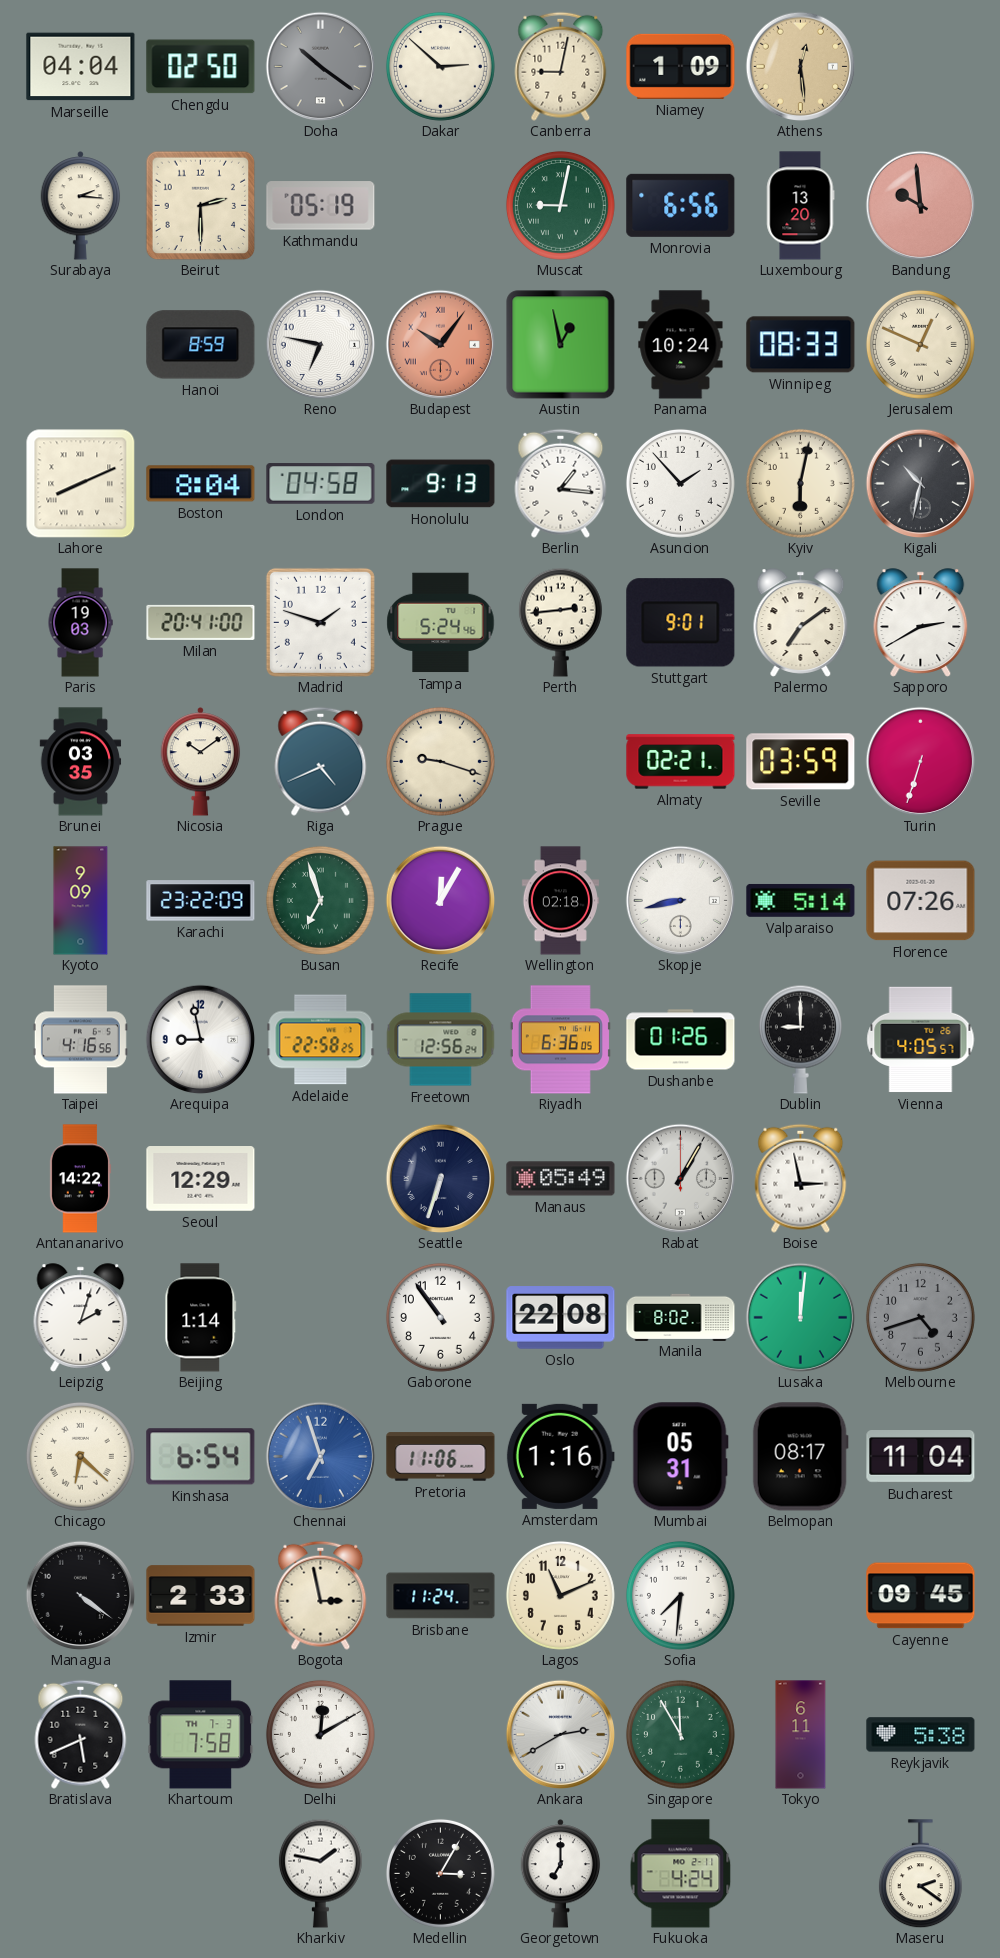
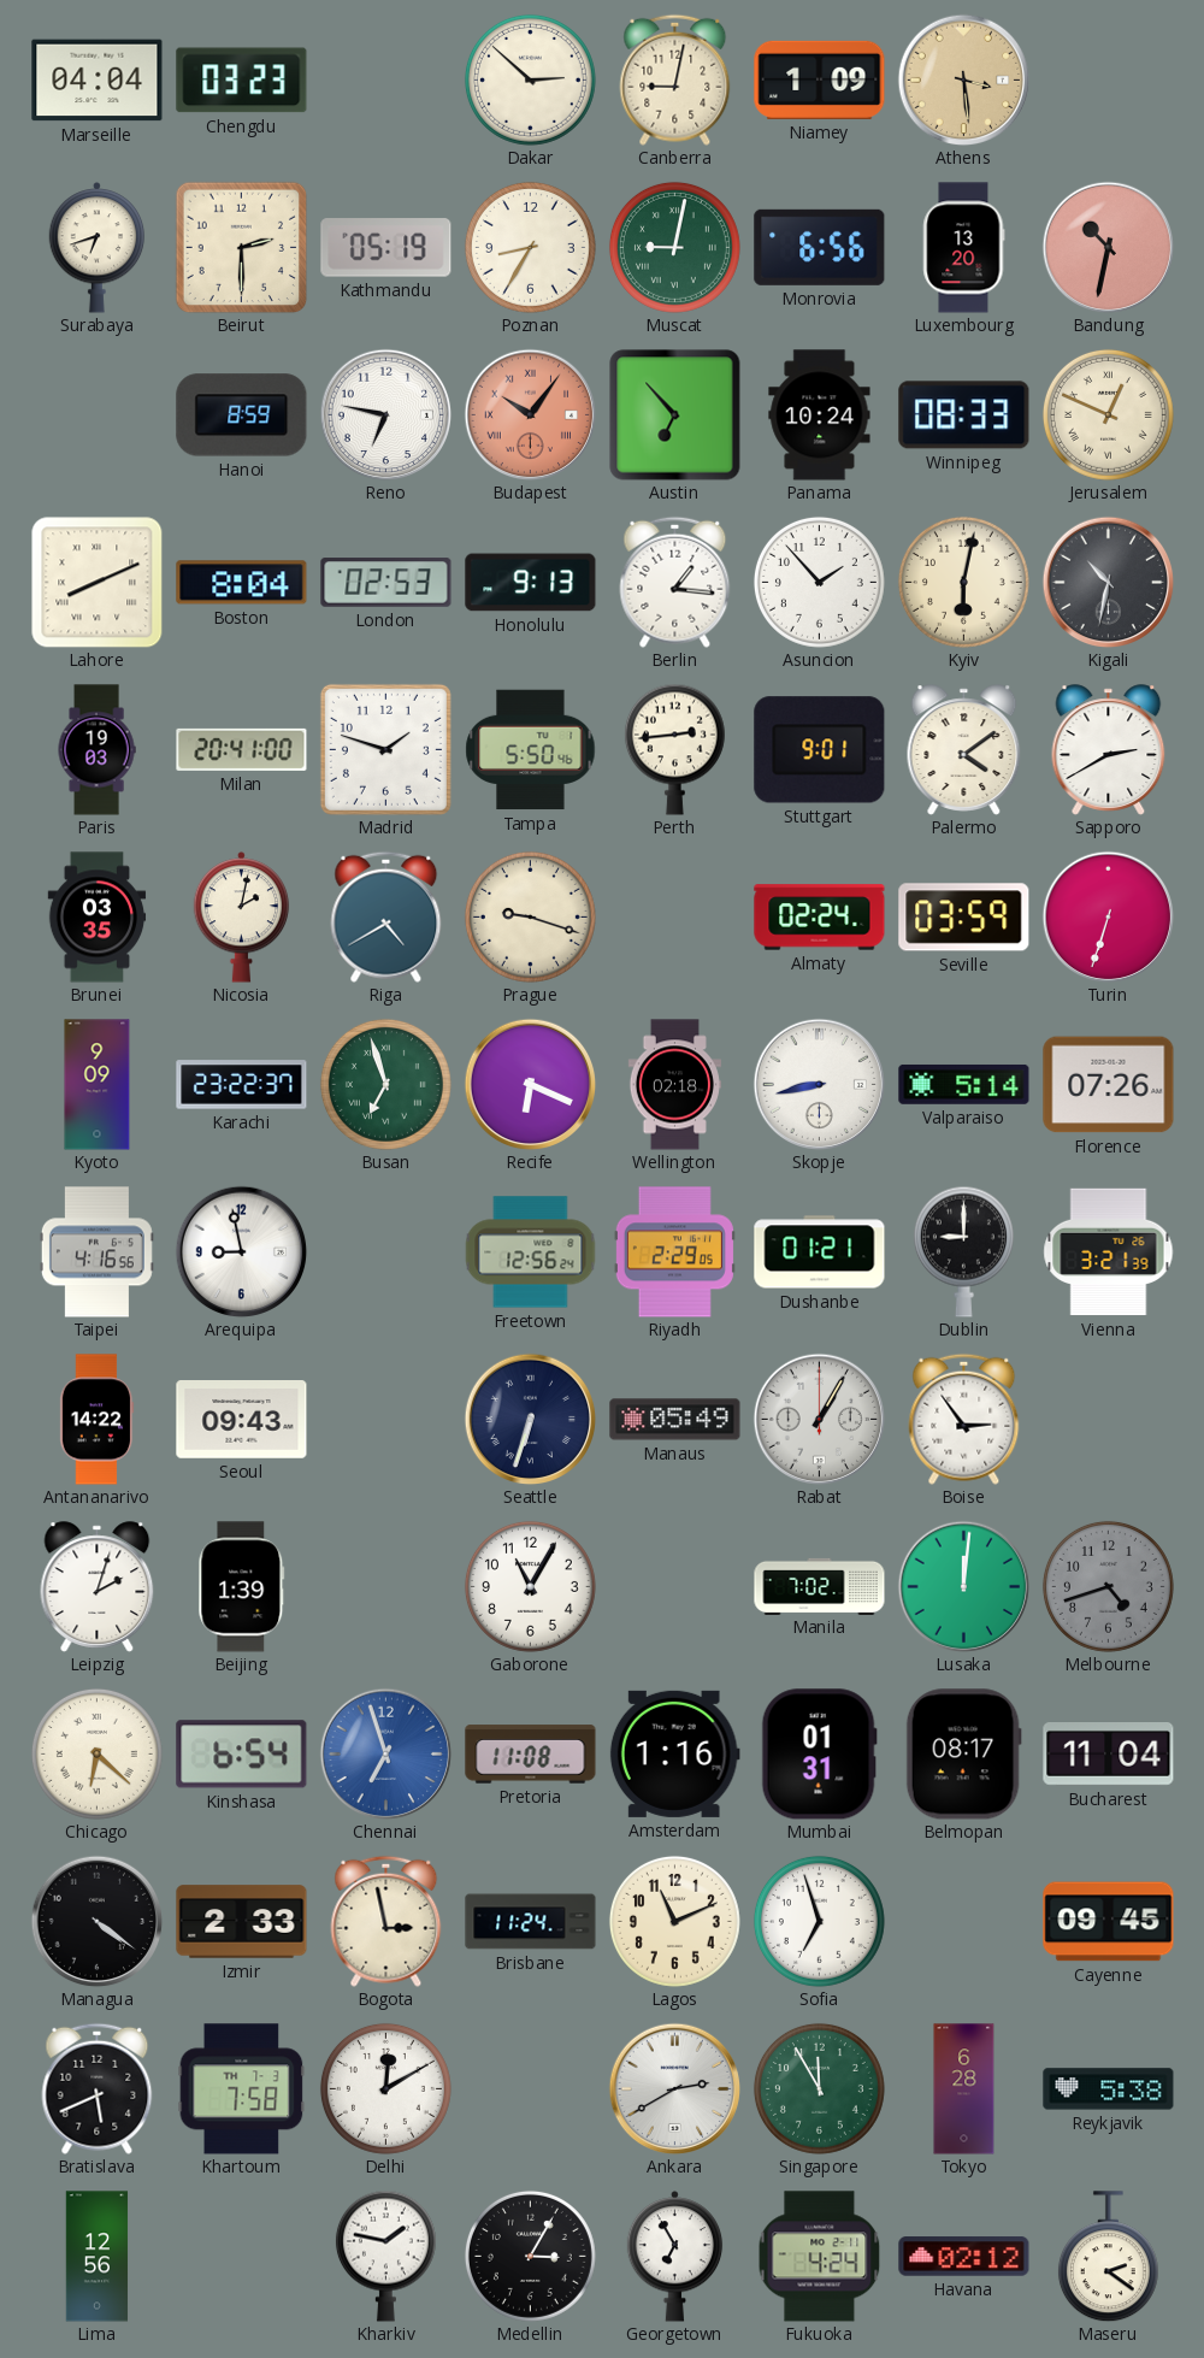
Chengdu: 02:50 -> 03:23
Doha: 10:21 -> none
Athens: 12:29 -> 3:29
Surabaya: 2:16 -> 6:42
Poznan: none -> 8:35
Bandung: 9:59 -> 10:32
Austin: 12:58 -> 6:53
London: 04:58 -> 02:53
Tampa: 5:24 -> 5:50
Palermo: 7:09 -> 4:09
Nicosia: 10:09 -> 2:02
Riga: 4:41 -> 4:40
Almaty: 02:21 -> 02:24
Karachi: 23:22:09 -> 23:22:37
Recife: 12:05 -> 6:19
Adelaide: 22:58 -> none
Riyadh: 6:36 -> 2:29
Dushanbe: 01:26 -> 01:21
Vienna: 4:05 -> 3:21
Seoul: 12:29 -> 09:43
Boise: 2:58 -> 2:54
Beijing: 1:14 -> 1:39
Gaborone: 10:54 -> 11:05
Oslo: 22:08 -> none
Manila: 8:02 -> 7:02
Pretoria: 11:06 -> 11:08
Mumbai: 05:31 -> 01:31
Sofia: 7:31 -> 6:57
Tokyo: 6:11 -> 6:28
Lima: none -> 12:56
Georgetown: 7:00 -> 6:55
Havana: none -> 02:12
